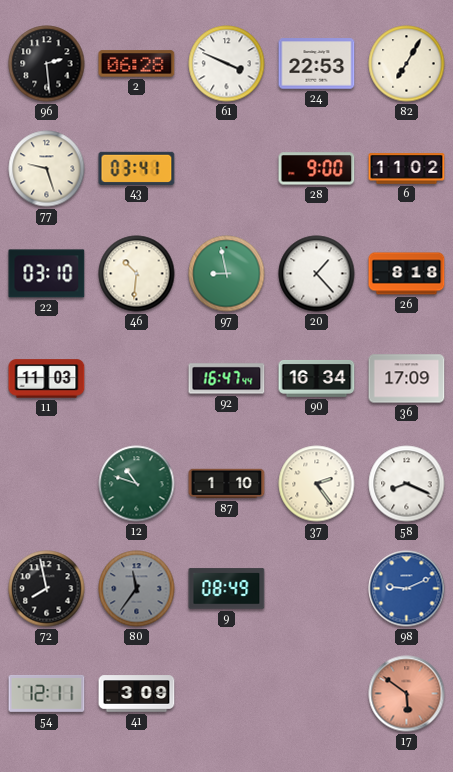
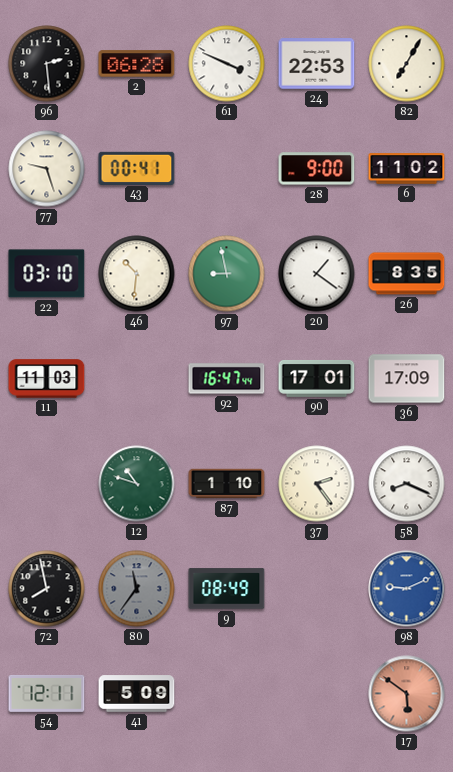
43: 03:41 -> 00:41
20: 1:23 -> 1:21
26: 8:18 -> 8:35
90: 16:34 -> 17:01
41: 3:09 -> 5:09
